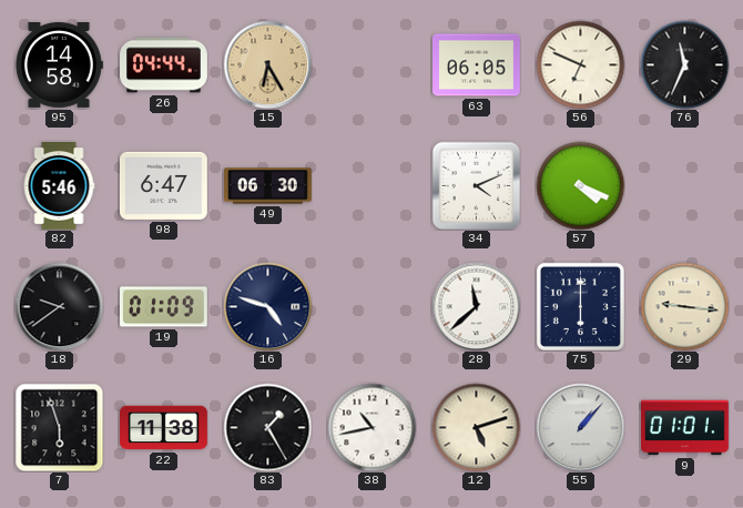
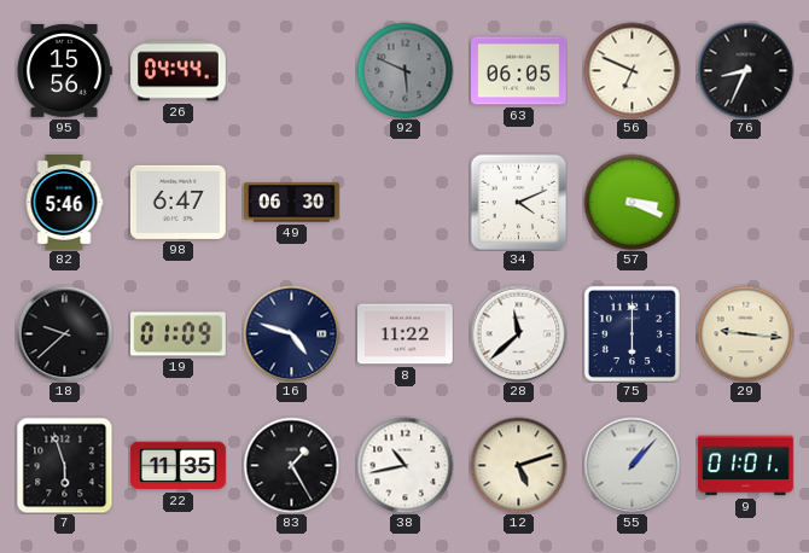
95: 14:58 -> 15:56
15: 6:25 -> none
92: none -> 5:49
76: 11:34 -> 8:34
57: 4:19 -> 3:19
18: 9:39 -> 9:38
8: none -> 11:22
22: 11:38 -> 11:35
